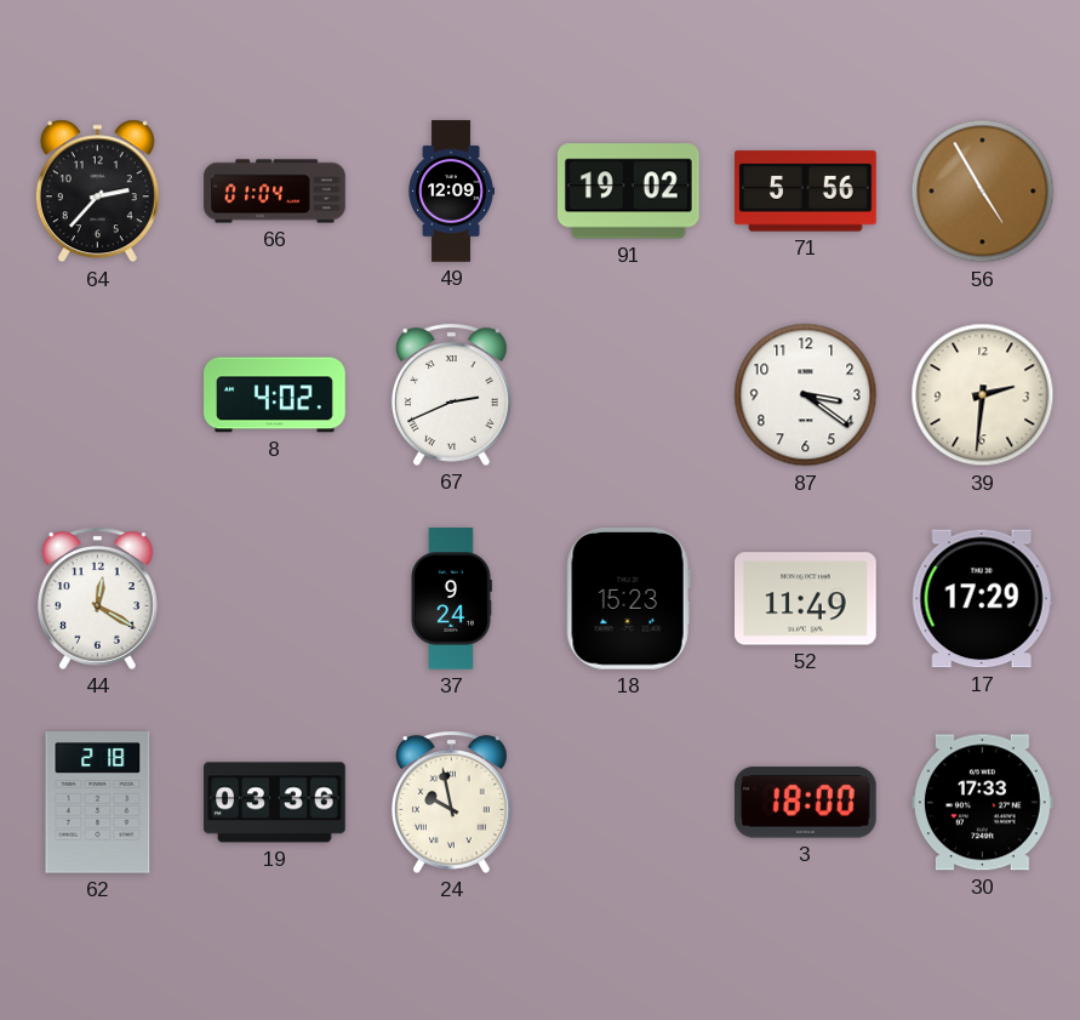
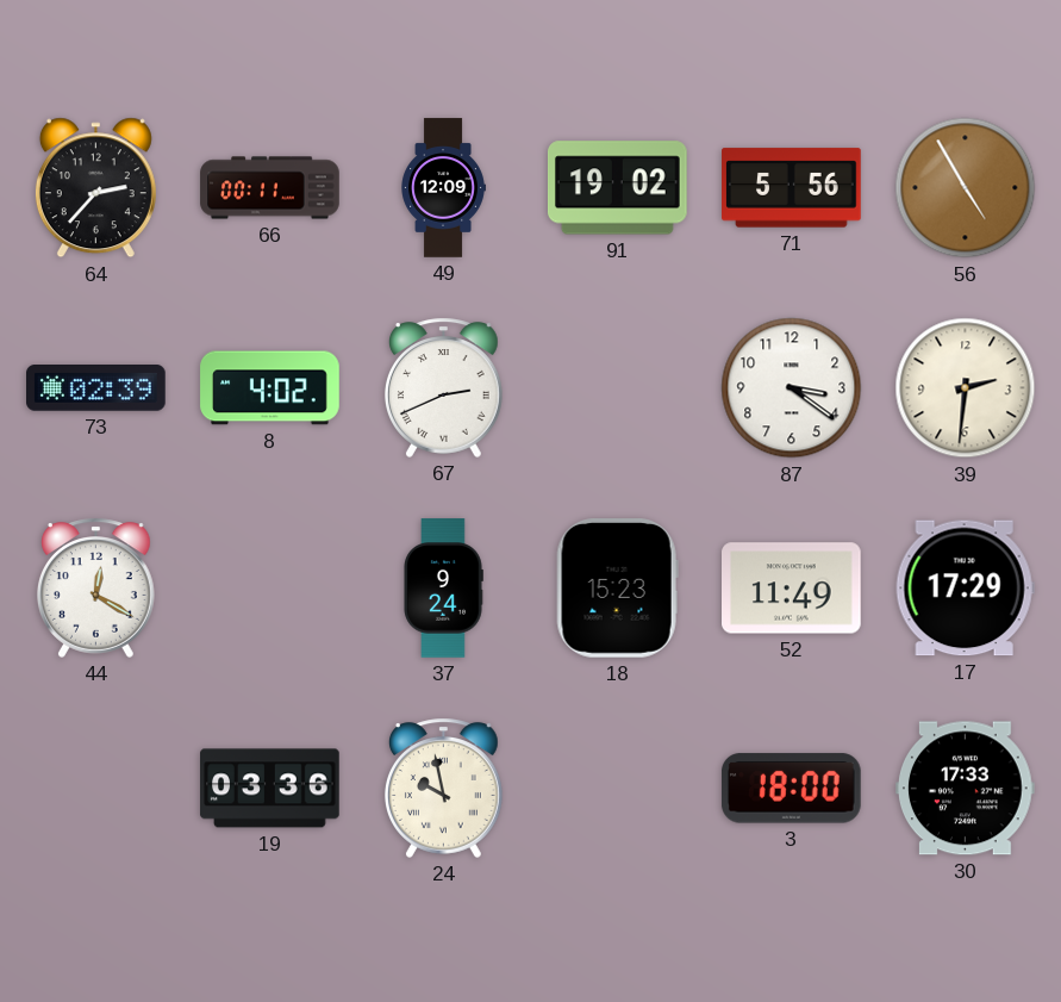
66: 01:04 -> 00:11
73: none -> 02:39
62: 2:18 -> none
